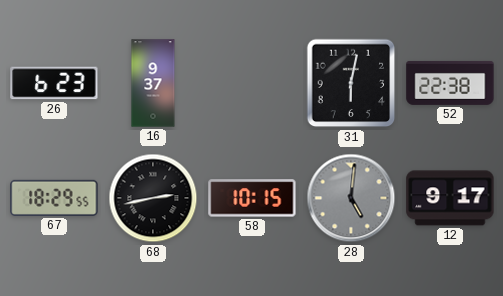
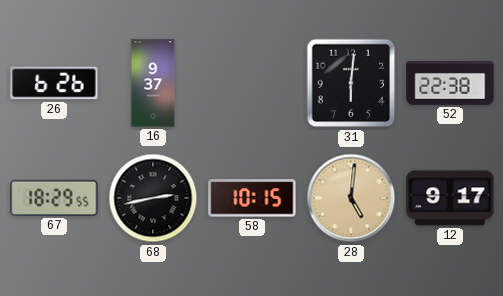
26: 6:23 -> 6:26
31: 6:02 -> 6:01
28 dial: grey -> champagne
